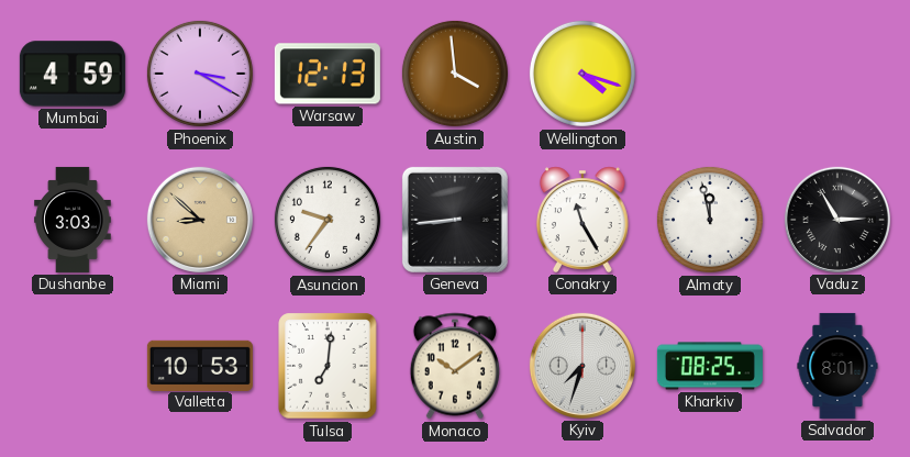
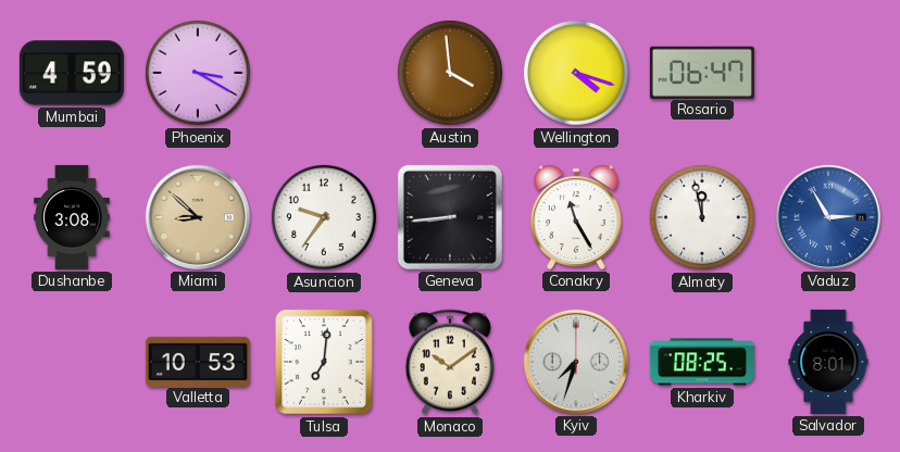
Warsaw: 12:13 -> none
Rosario: none -> 06:47
Dushanbe: 3:03 -> 3:08
Vaduz dial: black -> blue
